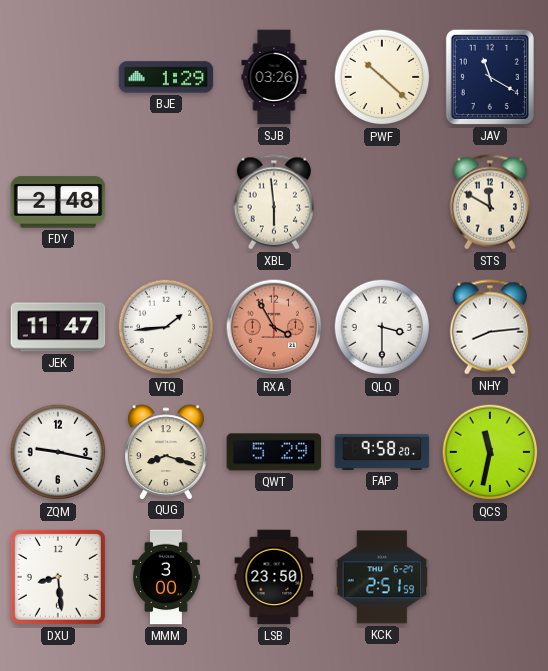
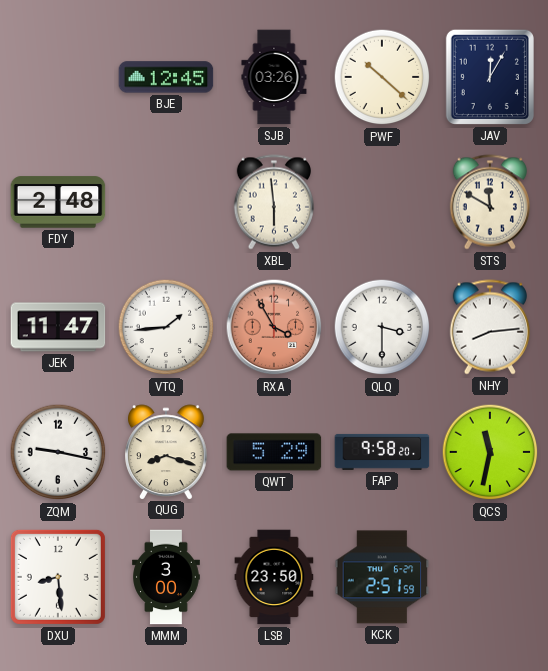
BJE: 1:29 -> 12:45
JAV: 11:20 -> 12:05
